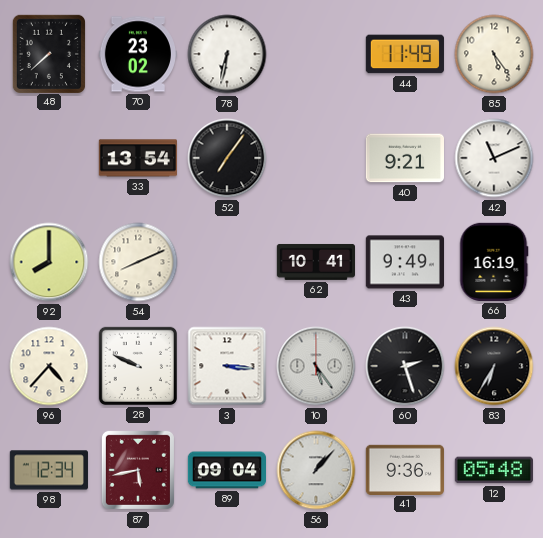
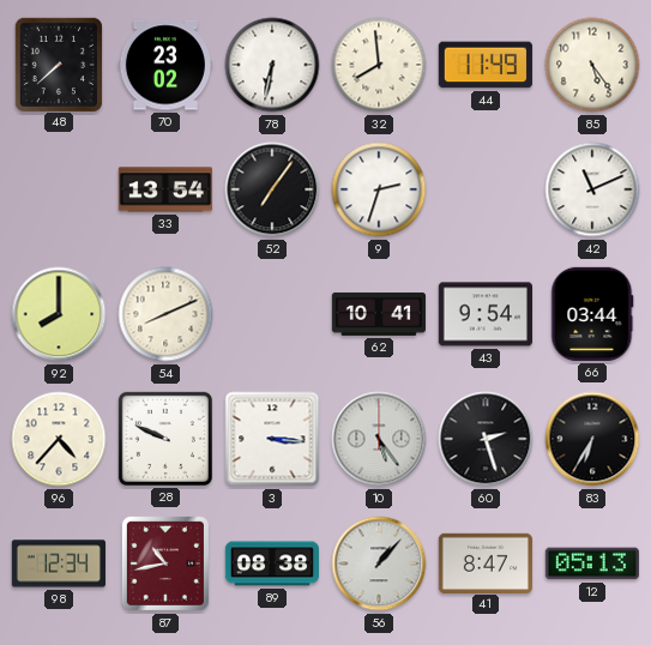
32: none -> 7:59
9: none -> 2:33
40: 9:21 -> none
43: 9:49 -> 9:54
66: 16:19 -> 03:44
87: 5:43 -> 10:43
89: 09:04 -> 08:38
41: 9:36 -> 8:47
12: 05:48 -> 05:13
